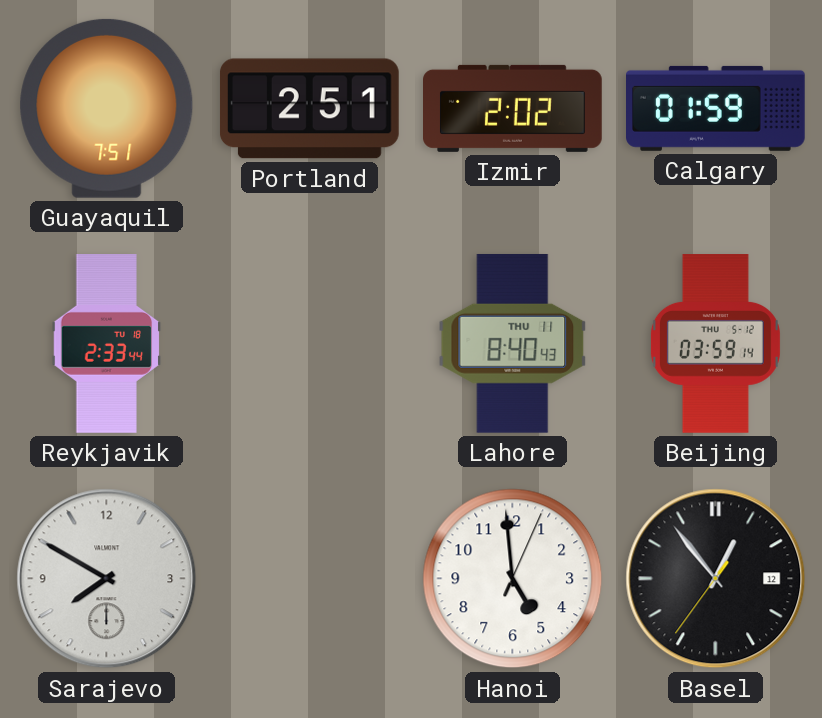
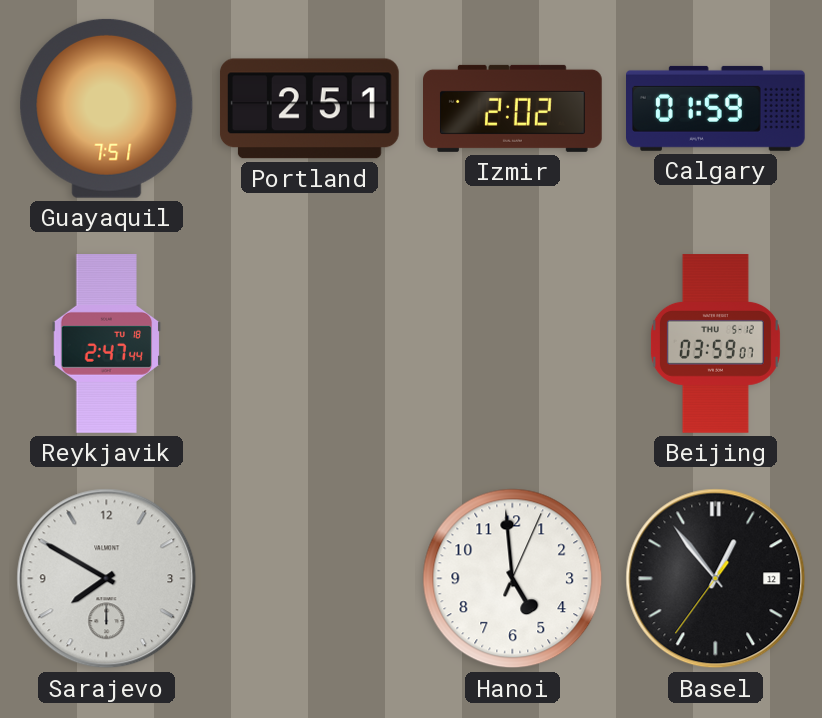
Reykjavik: 2:33 -> 2:47
Lahore: 8:40 -> none
Beijing: 03:59:14 -> 03:59:07
